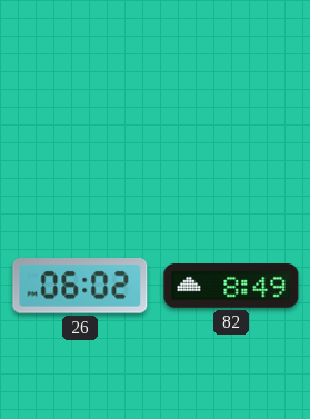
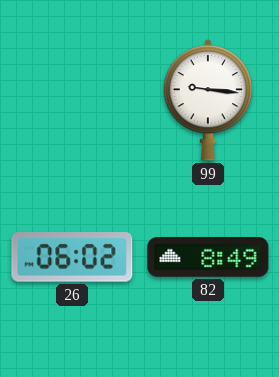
99: none -> 9:16
